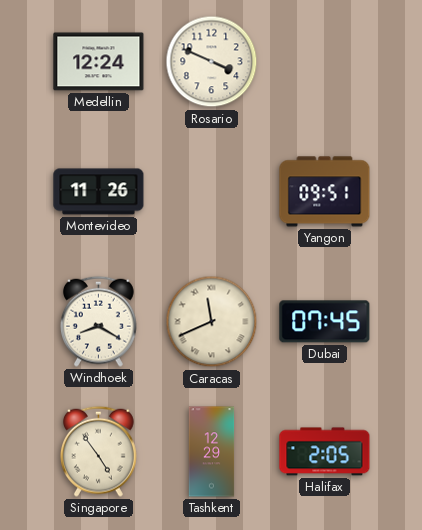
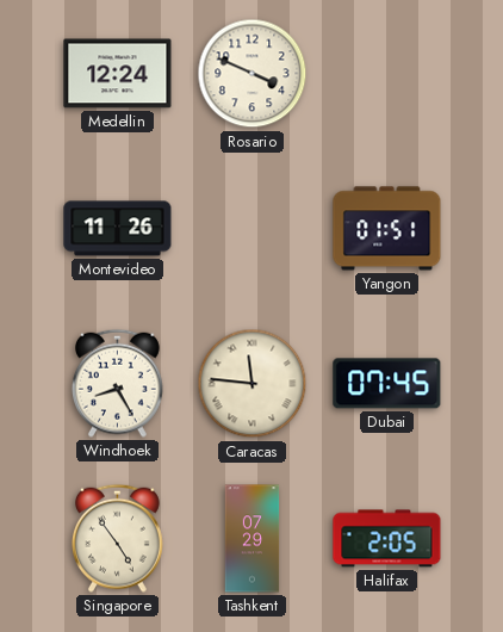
Yangon: 09:51 -> 01:51
Windhoek: 8:20 -> 8:25
Caracas: 11:41 -> 11:46
Tashkent: 12:29 -> 07:29
